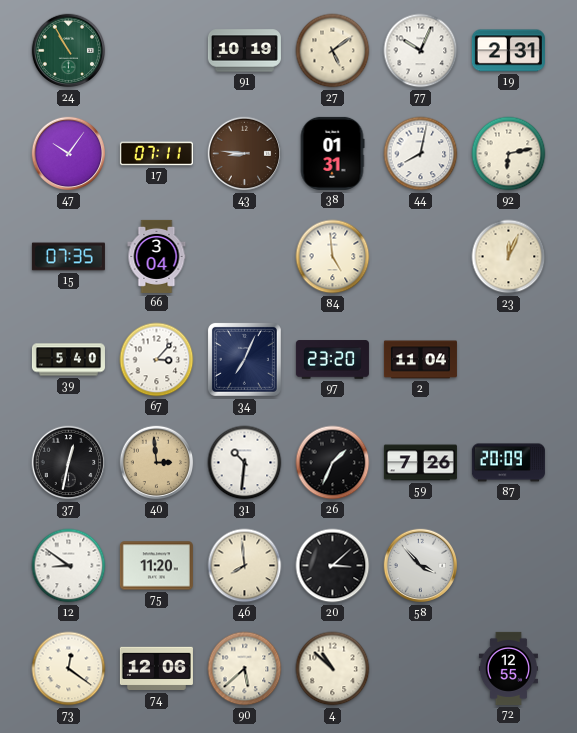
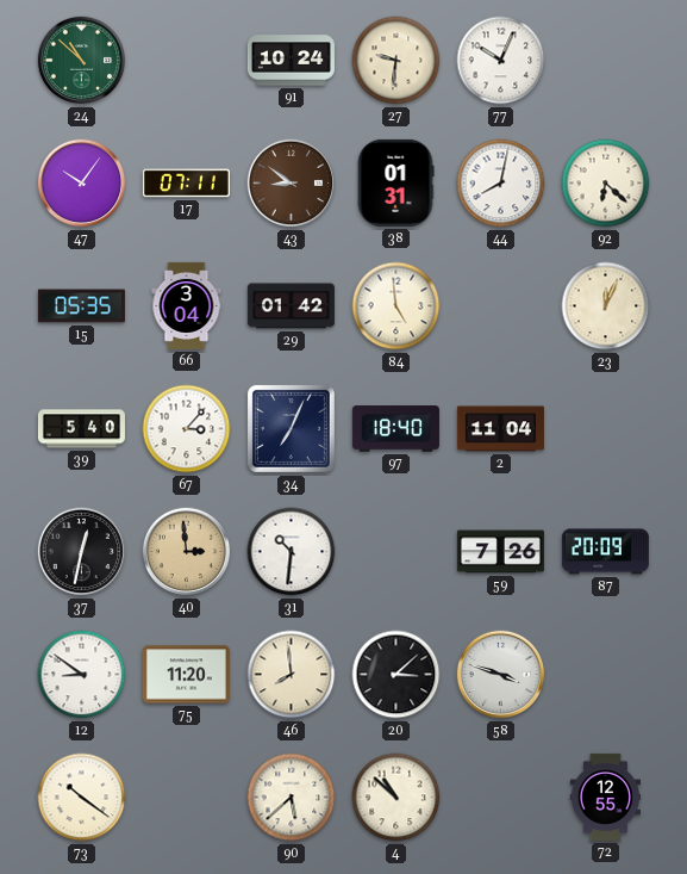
24: 10:55 -> 10:52
91: 10:19 -> 10:24
27: 5:09 -> 9:31
19: 2:31 -> none
43: 8:46 -> 8:51
92: 6:13 -> 6:22
15: 07:35 -> 05:35
29: none -> 01:42
97: 23:20 -> 18:40
26: 1:34 -> none
58: 3:53 -> 3:48
73: 12:21 -> 10:21
74: 12:06 -> none
